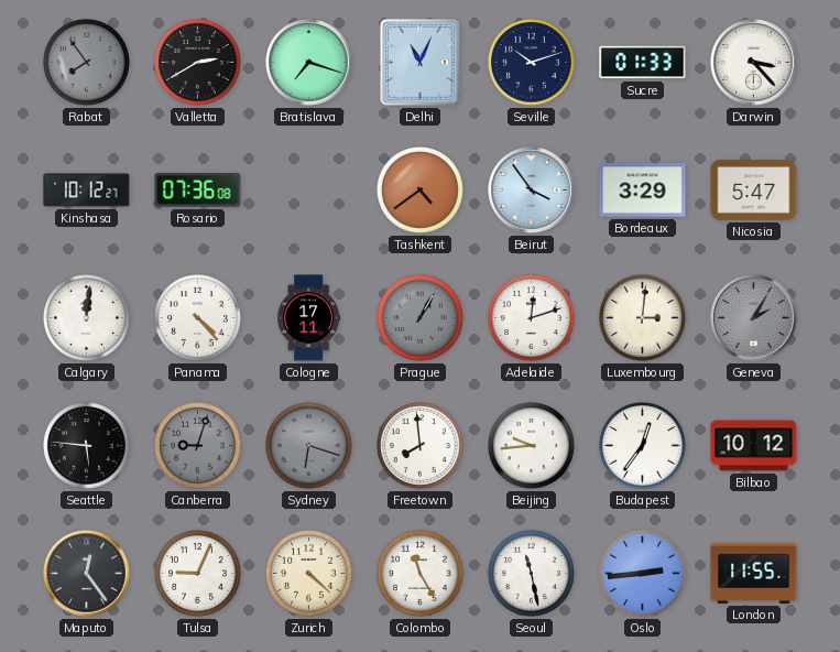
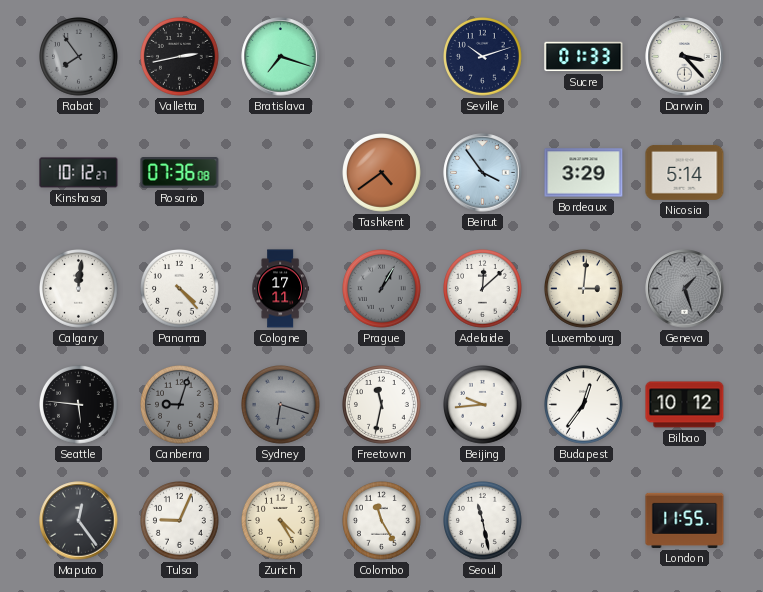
Valletta: 2:40 -> 2:43
Delhi: 11:04 -> none
Nicosia: 5:47 -> 5:14
Adelaide: 12:12 -> 12:08
Geneva: 2:05 -> 1:27
Freetown: 7:59 -> 11:32
Zurich: 4:22 -> 4:25
Oslo: 2:44 -> none
